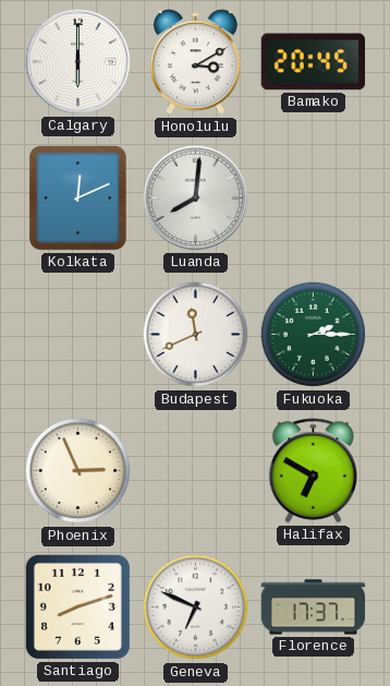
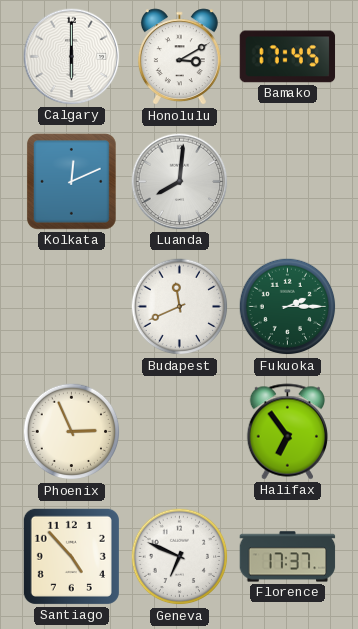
Bamako: 20:45 -> 17:45
Halifax: 6:50 -> 6:54
Santiago: 8:12 -> 4:53
